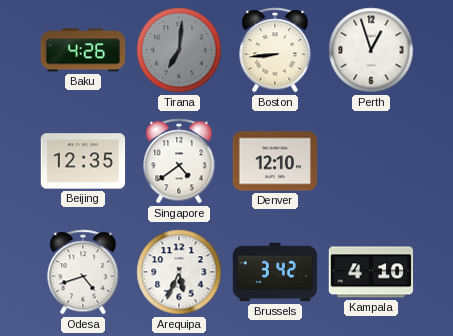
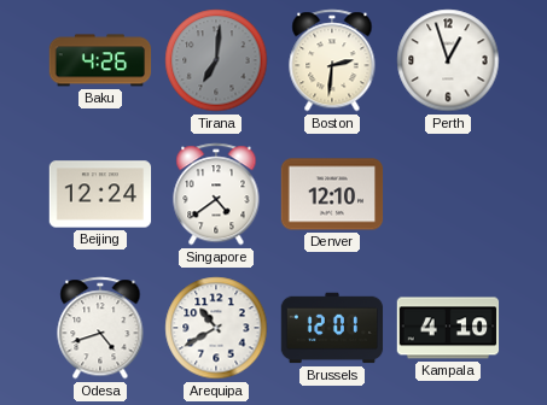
Boston: 8:44 -> 2:31
Beijing: 12:35 -> 12:24
Arequipa: 5:34 -> 10:40
Brussels: 3:42 -> 12:01
